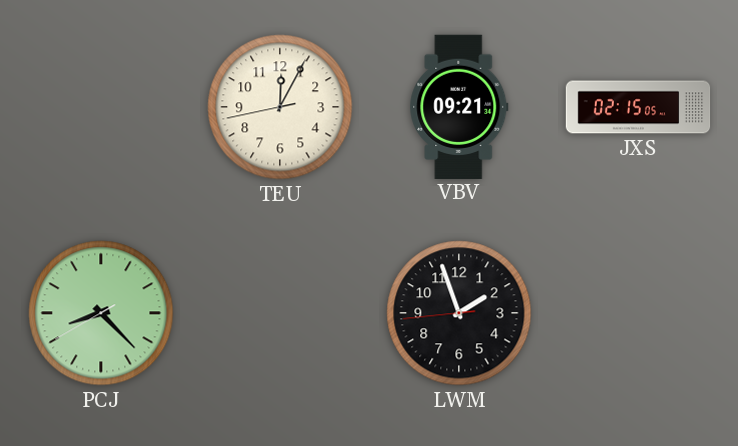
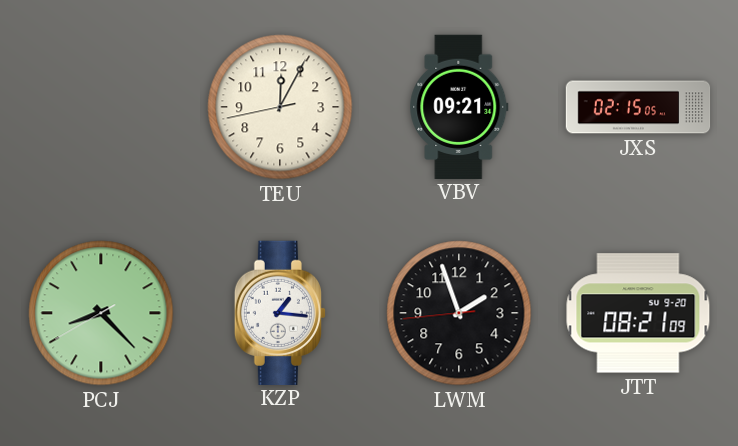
KZP: none -> 1:16
JTT: none -> 08:21
